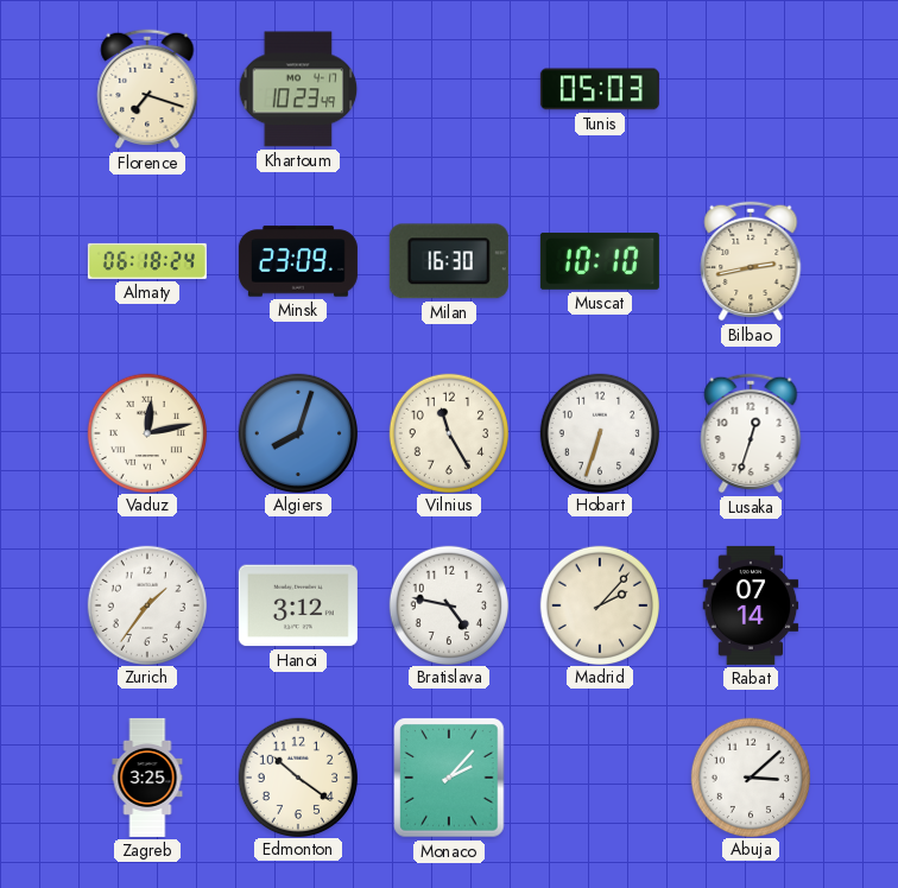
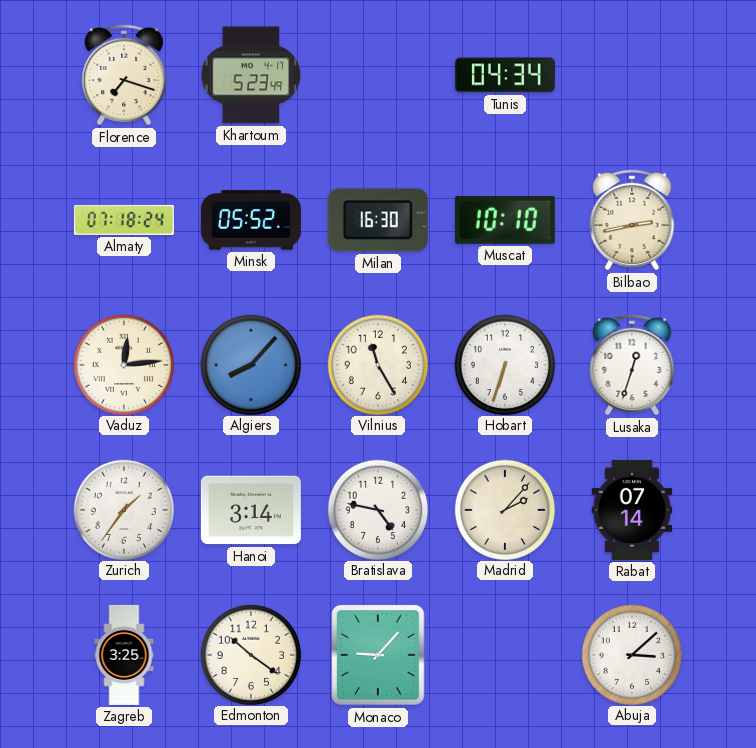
Khartoum: 10:23 -> 5:23
Tunis: 05:03 -> 04:34
Almaty: 06:18 -> 07:18
Minsk: 23:09 -> 05:52
Vaduz: 12:13 -> 12:14
Algiers: 8:03 -> 8:07
Hanoi: 3:12 -> 3:14
Monaco: 2:07 -> 9:07
